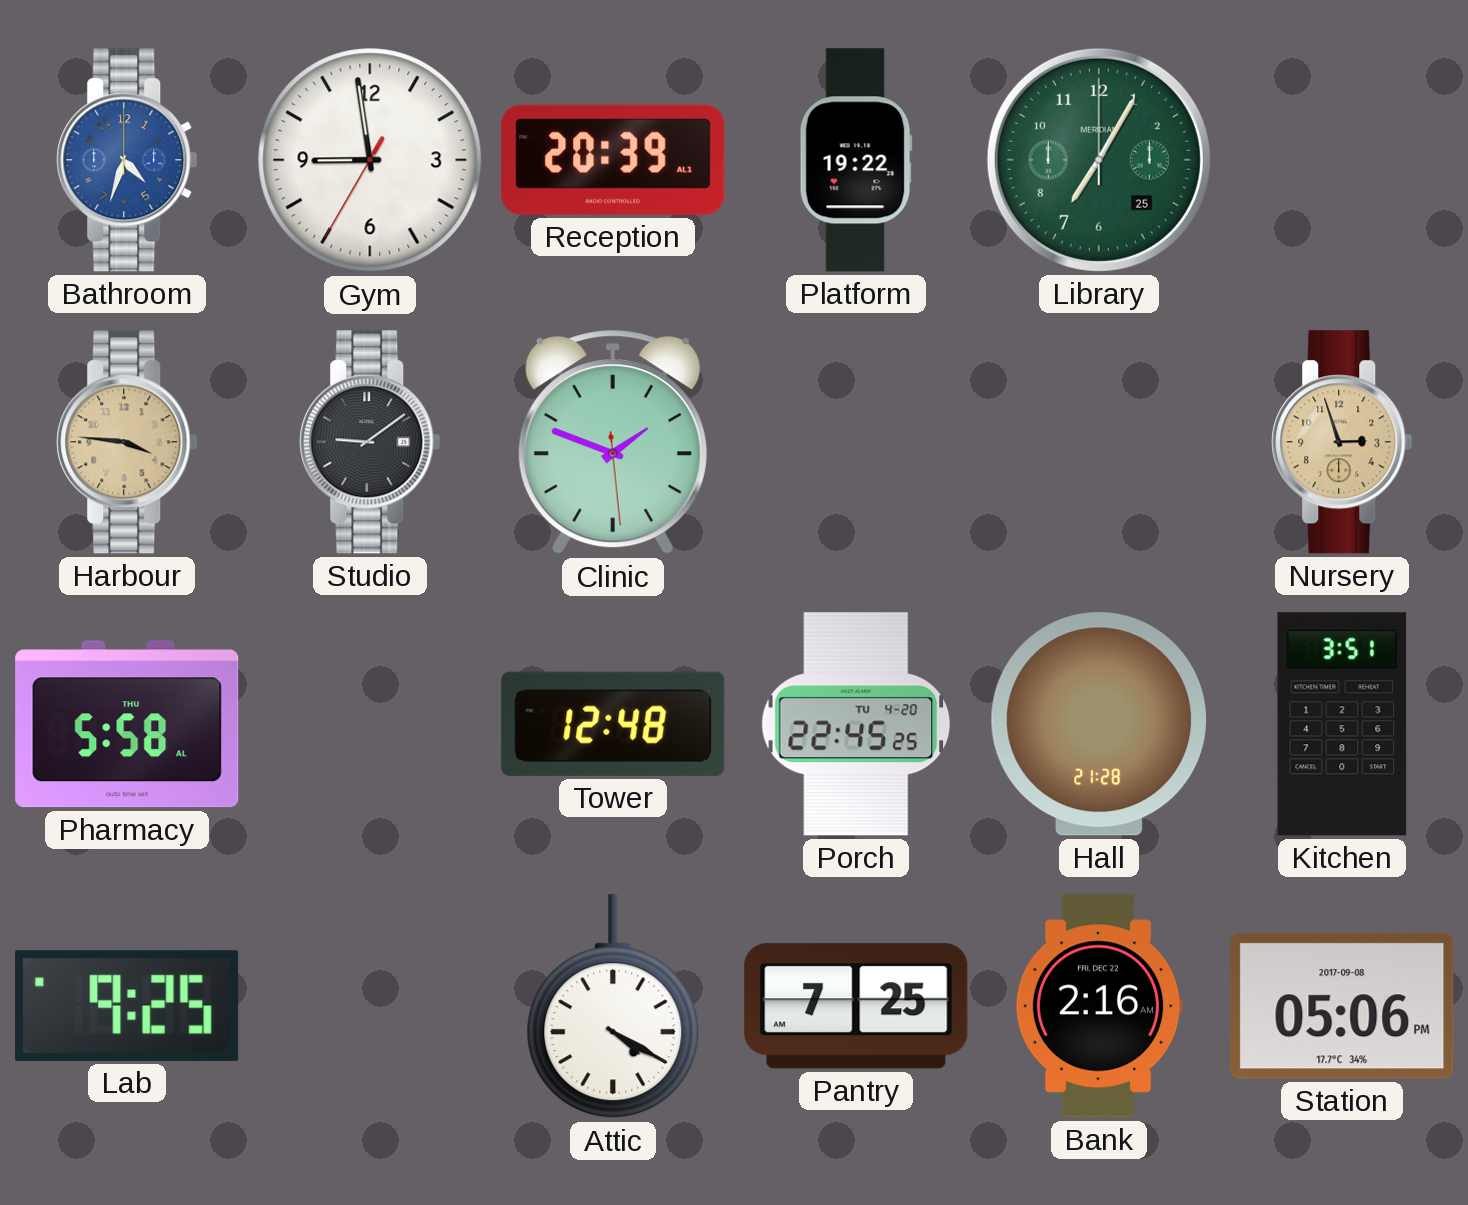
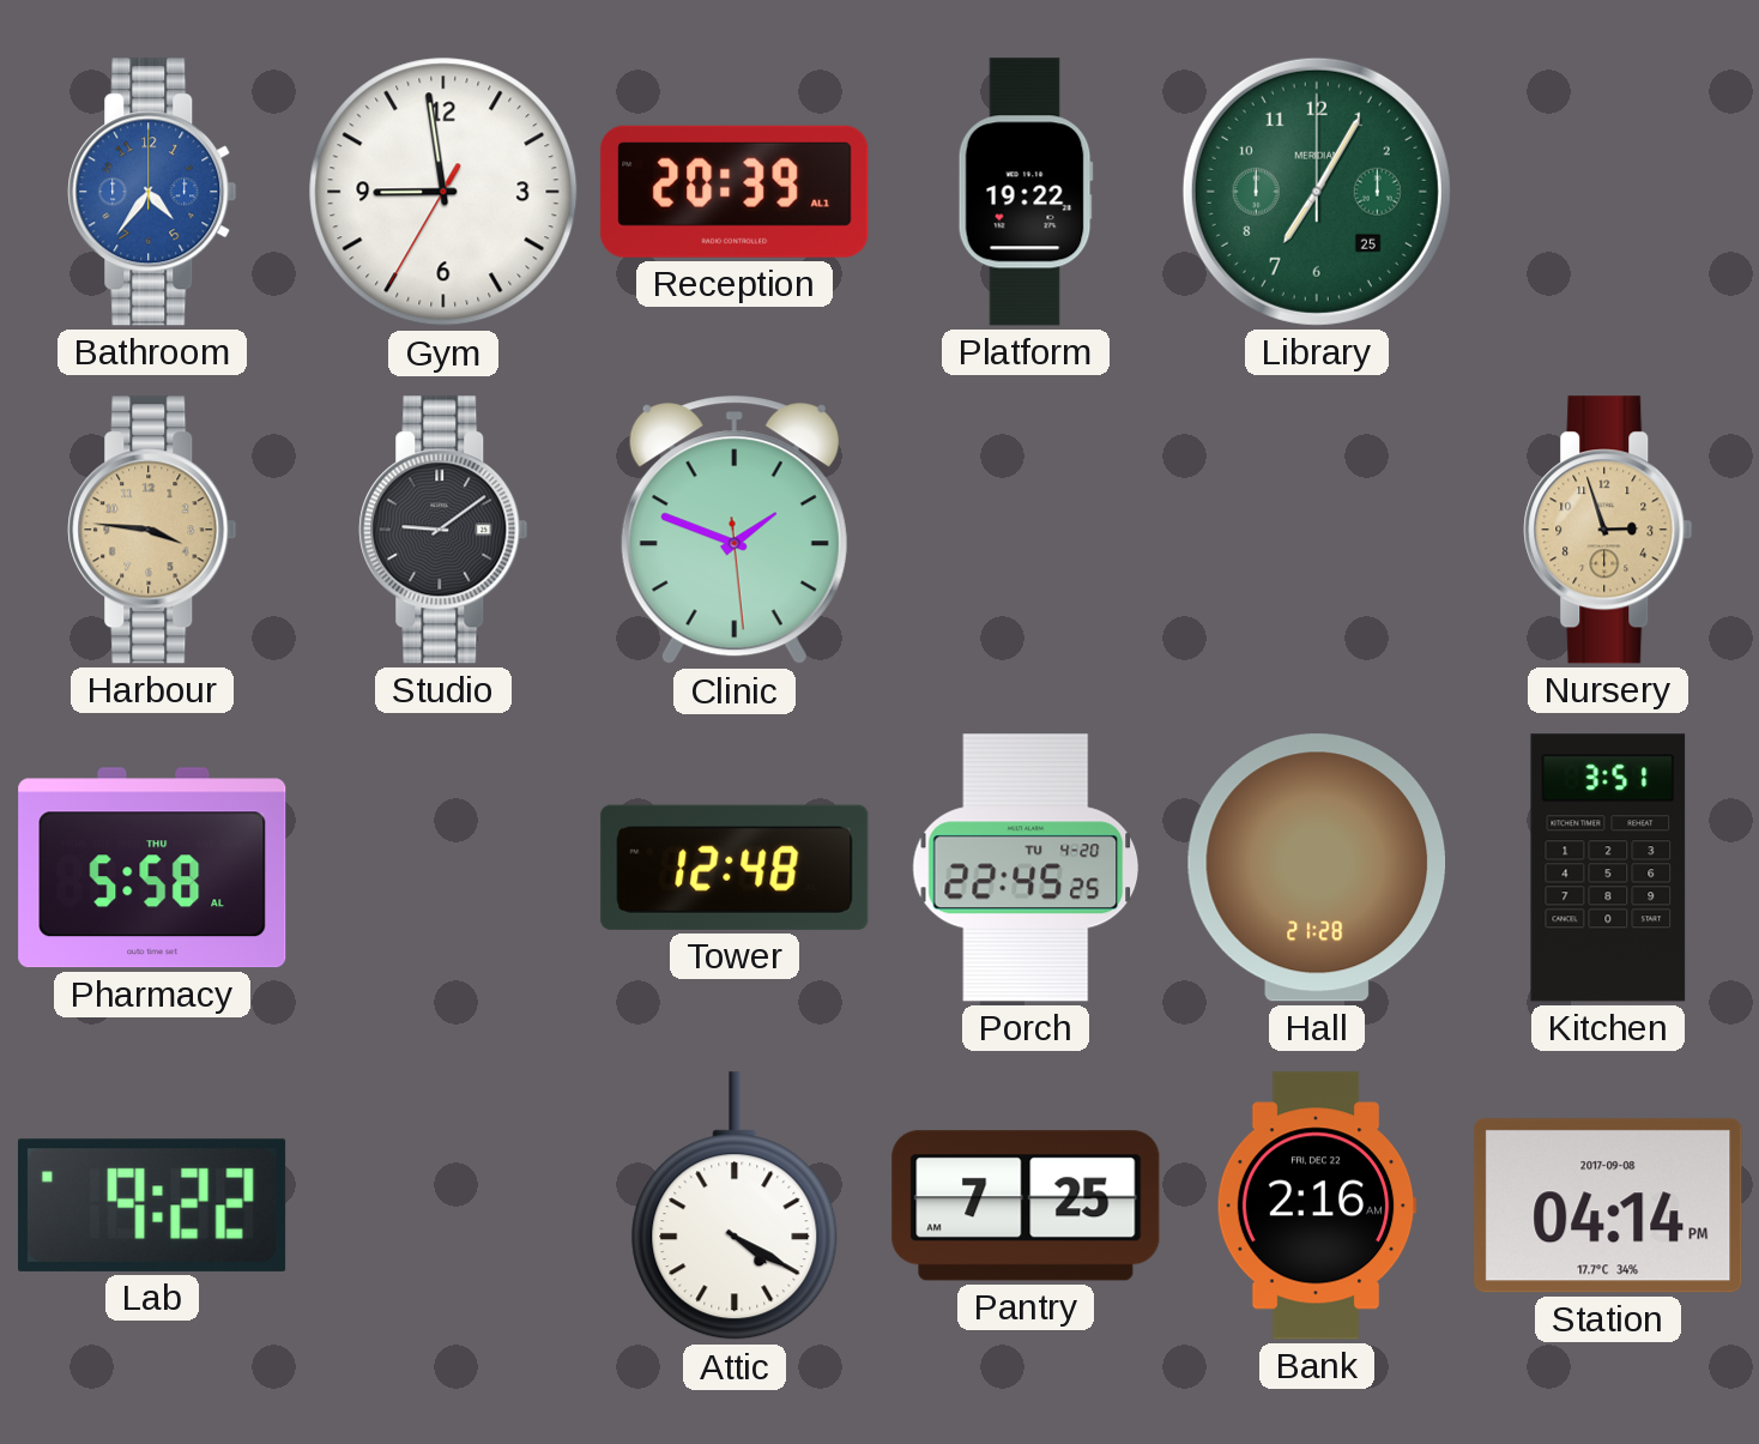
Bathroom: 4:33 -> 4:36
Lab: 9:25 -> 9:22
Station: 05:06 -> 04:14
